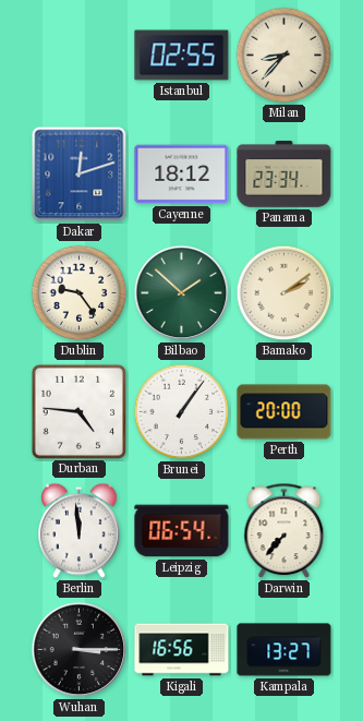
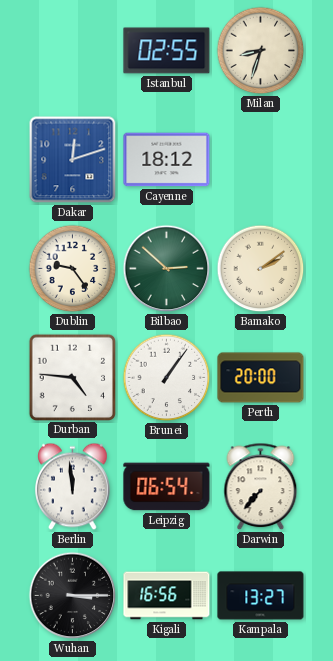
Milan: 8:37 -> 8:33
Panama: 23:34 -> none
Bilbao: 1:52 -> 2:52
